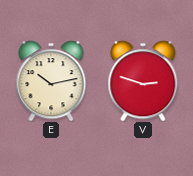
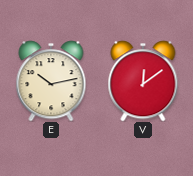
V: 2:48 -> 12:09
